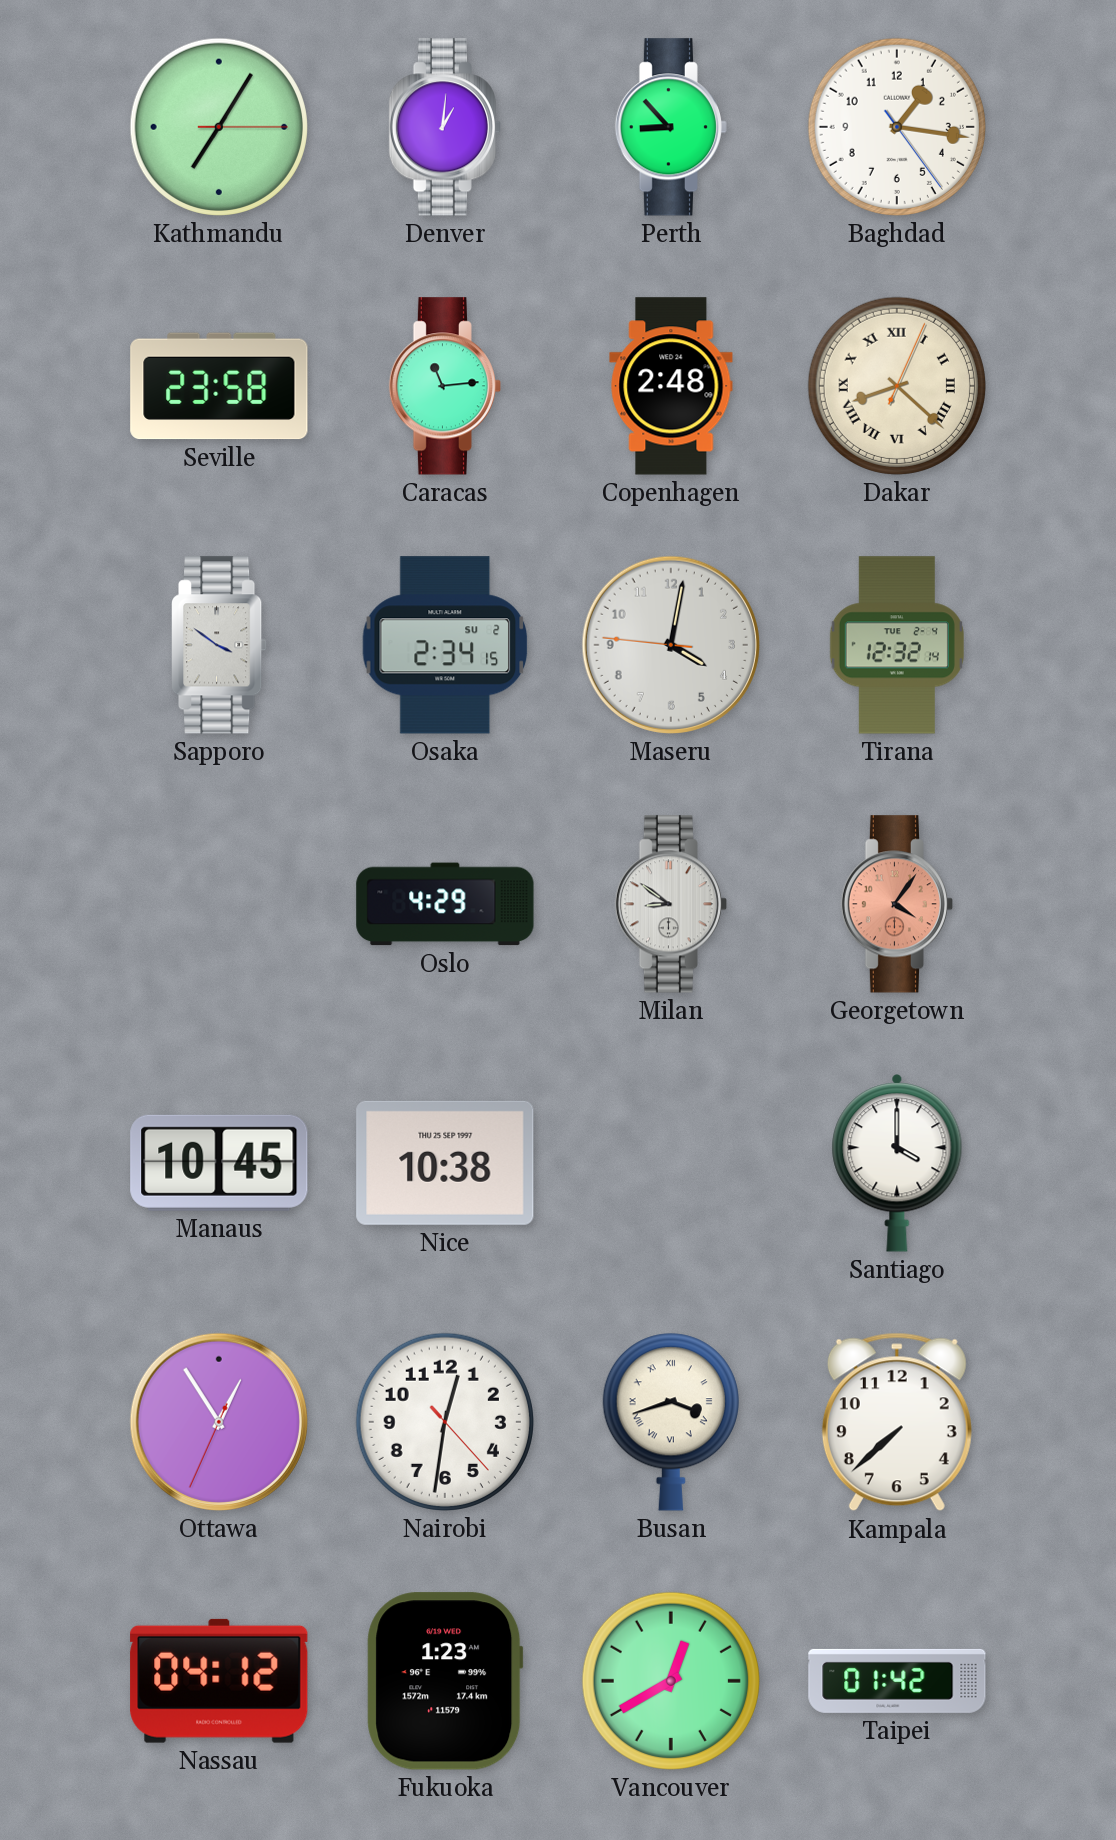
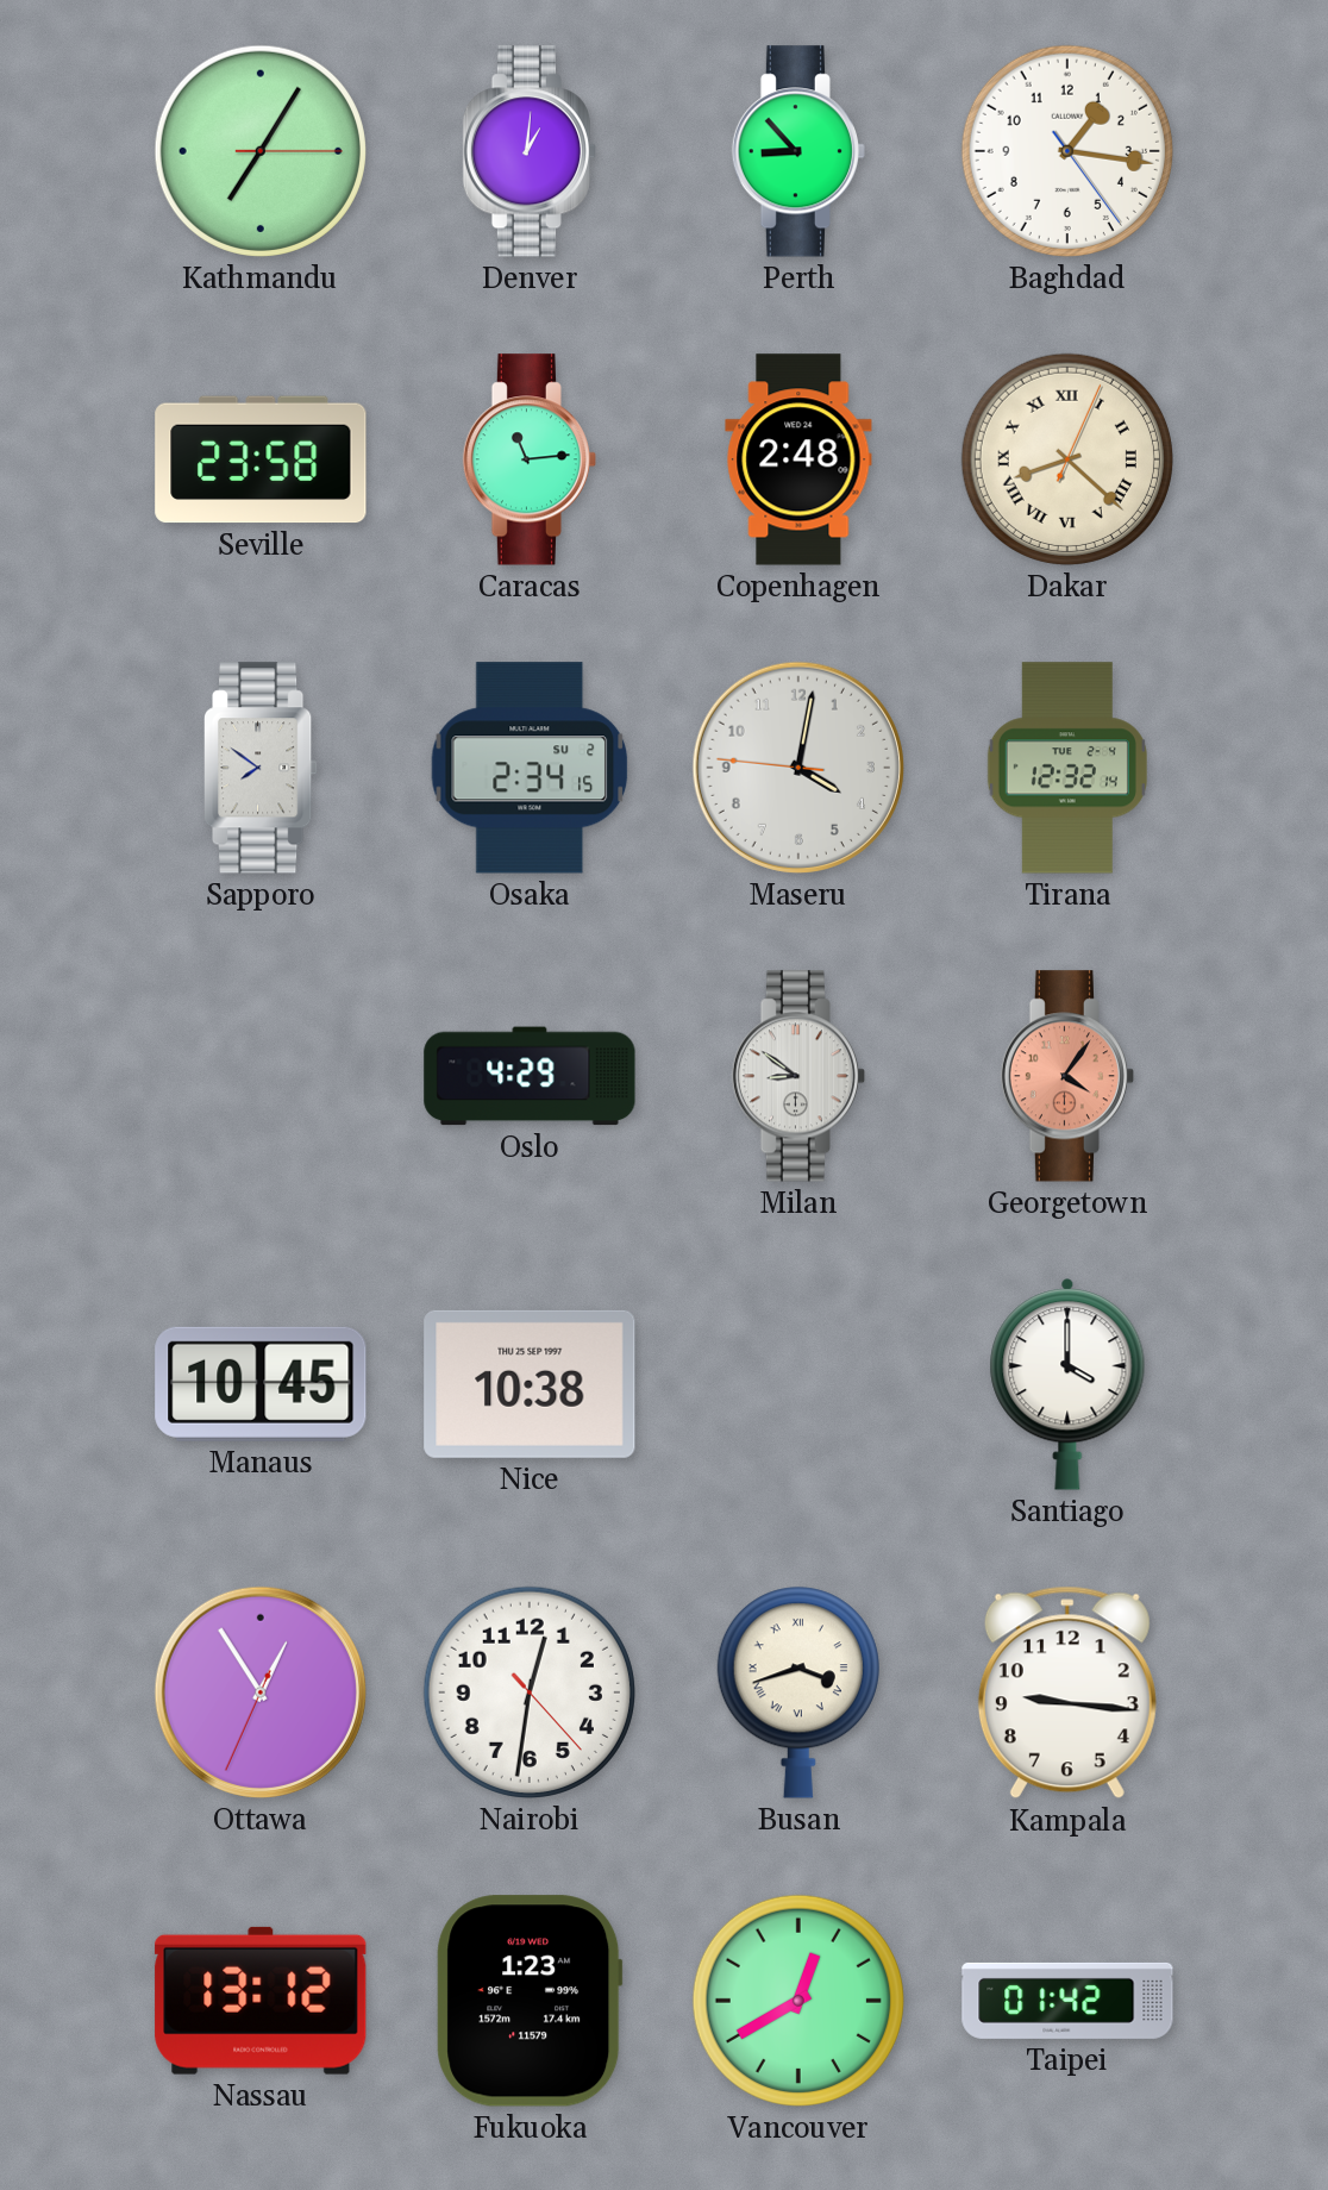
Sapporo: 3:51 -> 7:51
Kampala: 7:38 -> 9:16
Nassau: 04:12 -> 13:12
